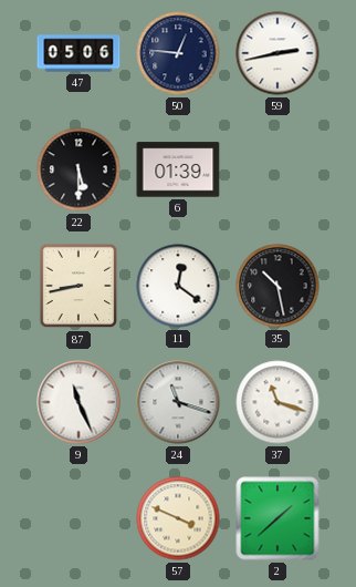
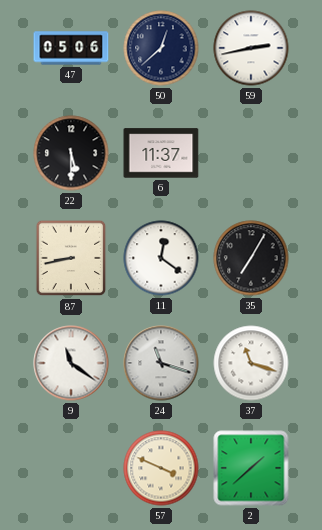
50: 12:46 -> 12:38
6: 01:39 -> 11:37
35: 10:28 -> 7:05
9: 11:26 -> 11:21
